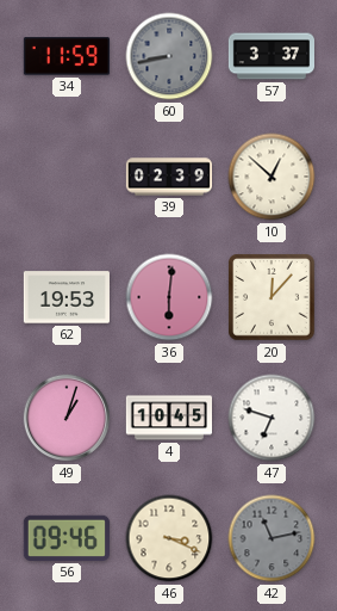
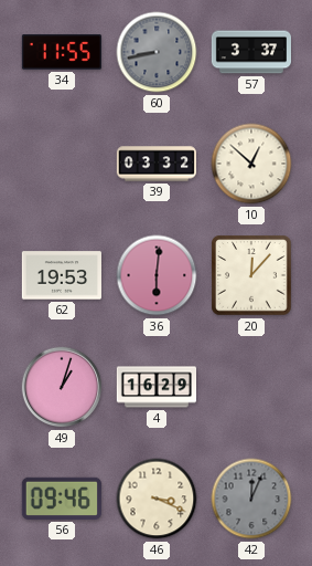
34: 11:59 -> 11:55
39: 02:39 -> 03:32
4: 10:45 -> 16:29
47: 6:48 -> none
42: 11:13 -> 12:04
